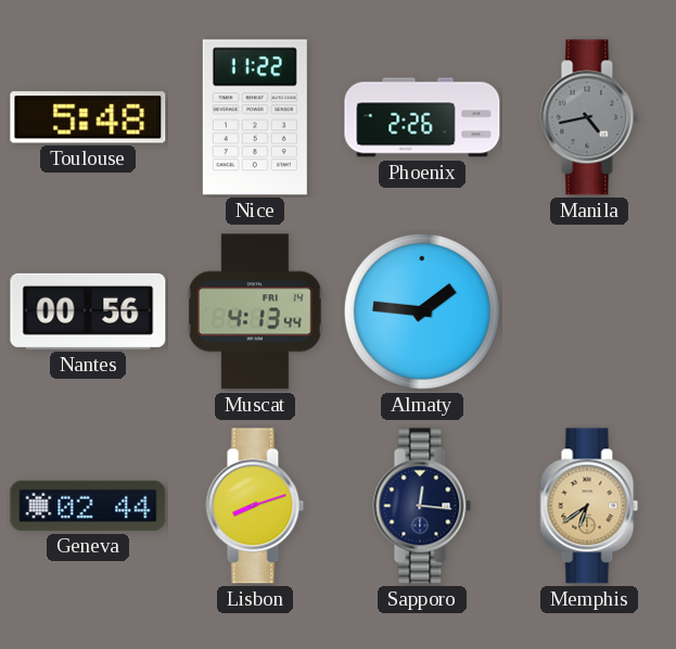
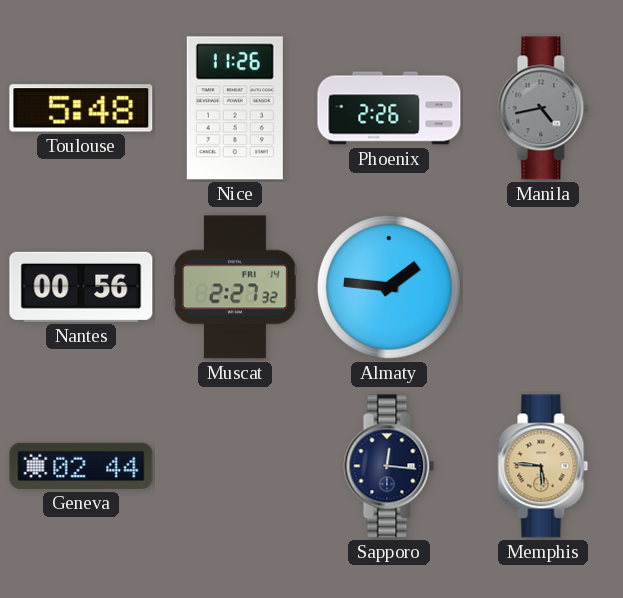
Nice: 11:22 -> 11:26
Muscat: 4:13 -> 2:27
Lisbon: 8:12 -> none
Memphis: 6:39 -> 5:46
